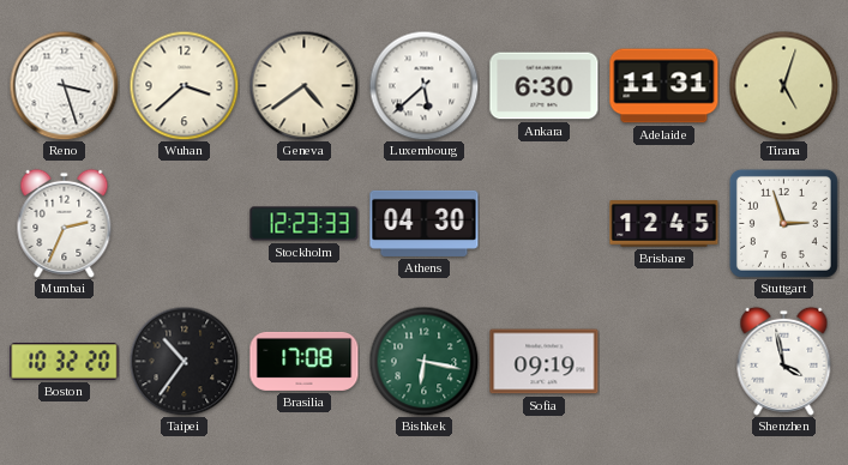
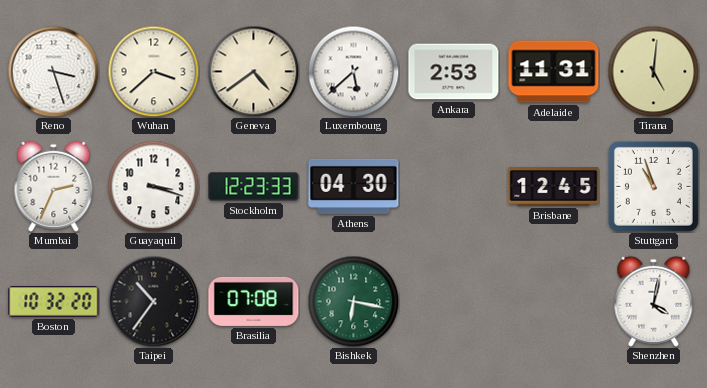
Ankara: 6:30 -> 2:53
Tirana: 5:03 -> 5:01
Guayaquil: none -> 3:18
Stuttgart: 2:57 -> 10:57
Brasilia: 17:08 -> 07:08
Sofia: 09:19 -> none
Shenzhen: 3:58 -> 4:02
